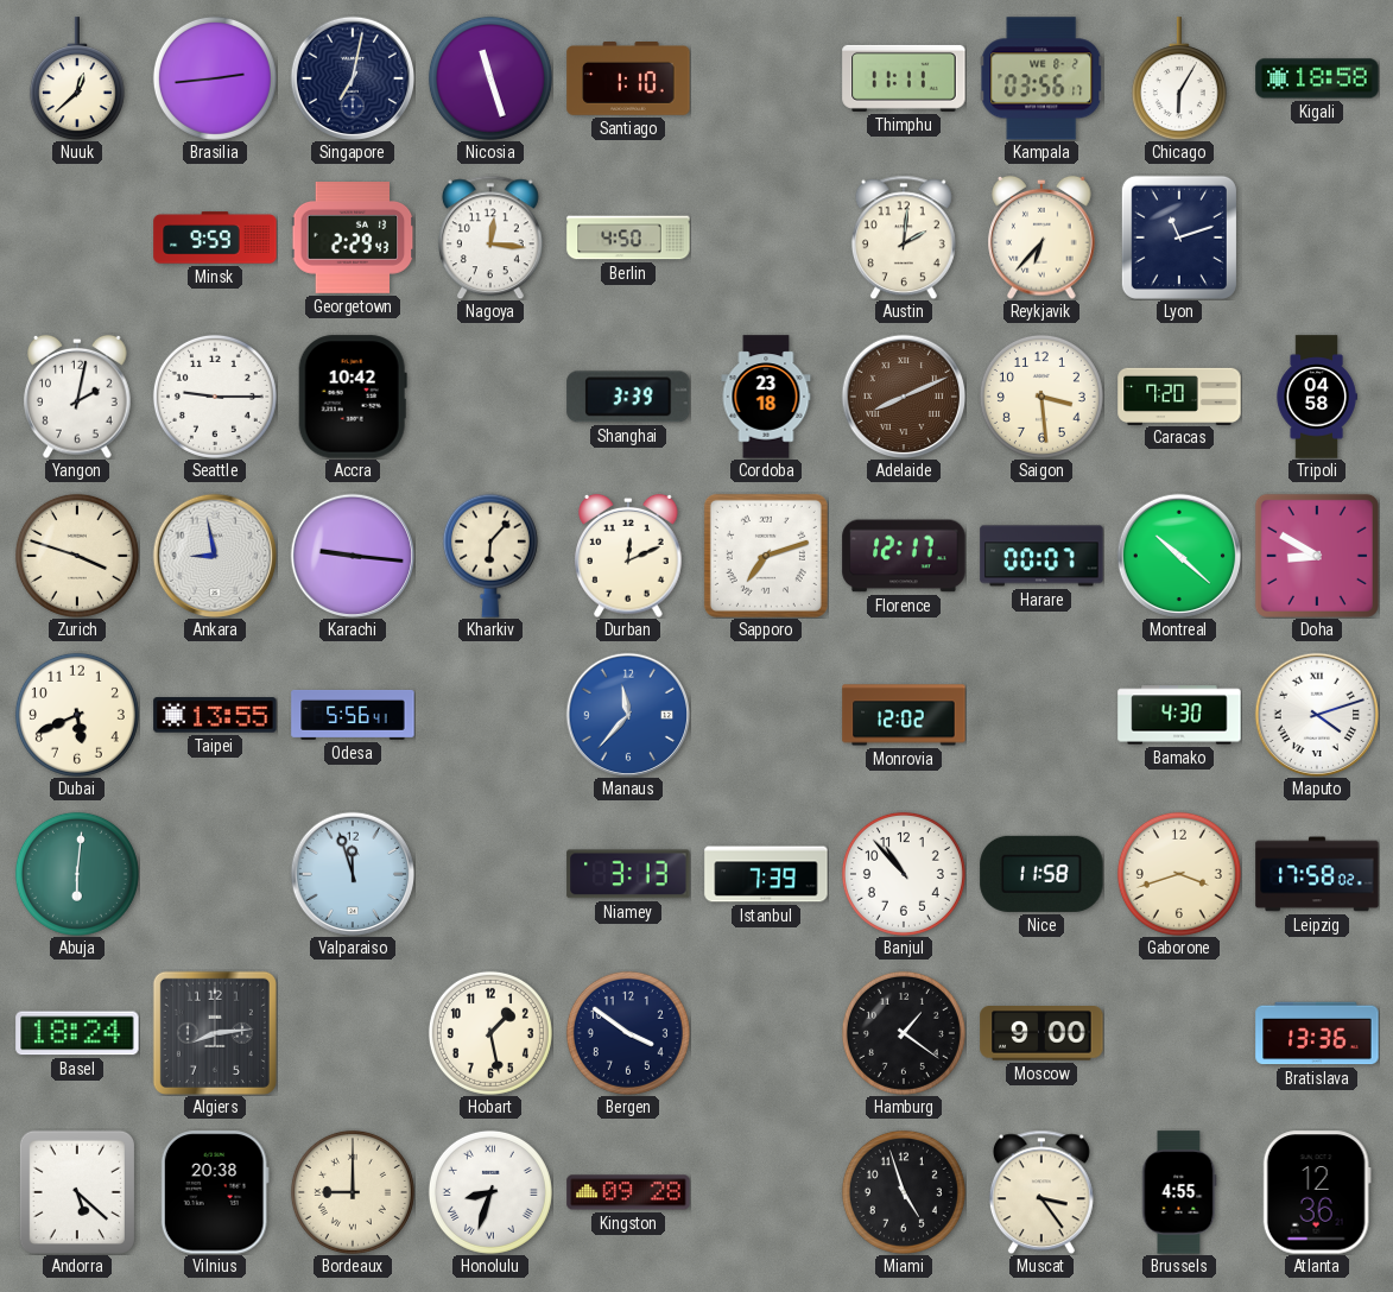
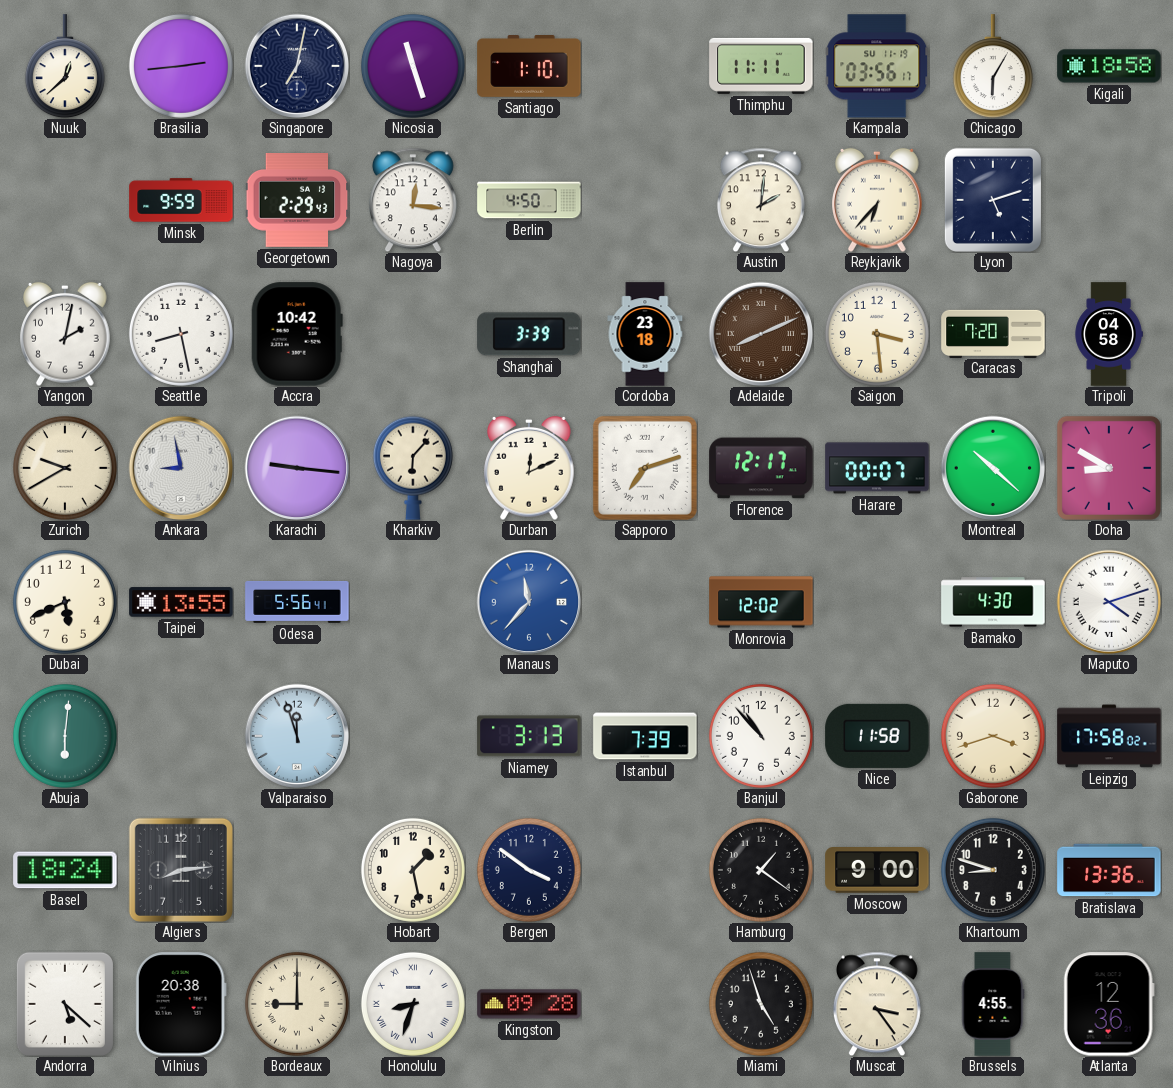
Kampala date: WE 8-2 -> SU 11-19
Lyon: 11:12 -> 5:12
Seattle: 9:15 -> 8:28
Zurich: 3:48 -> 9:40
Khartoum: none -> 8:48
